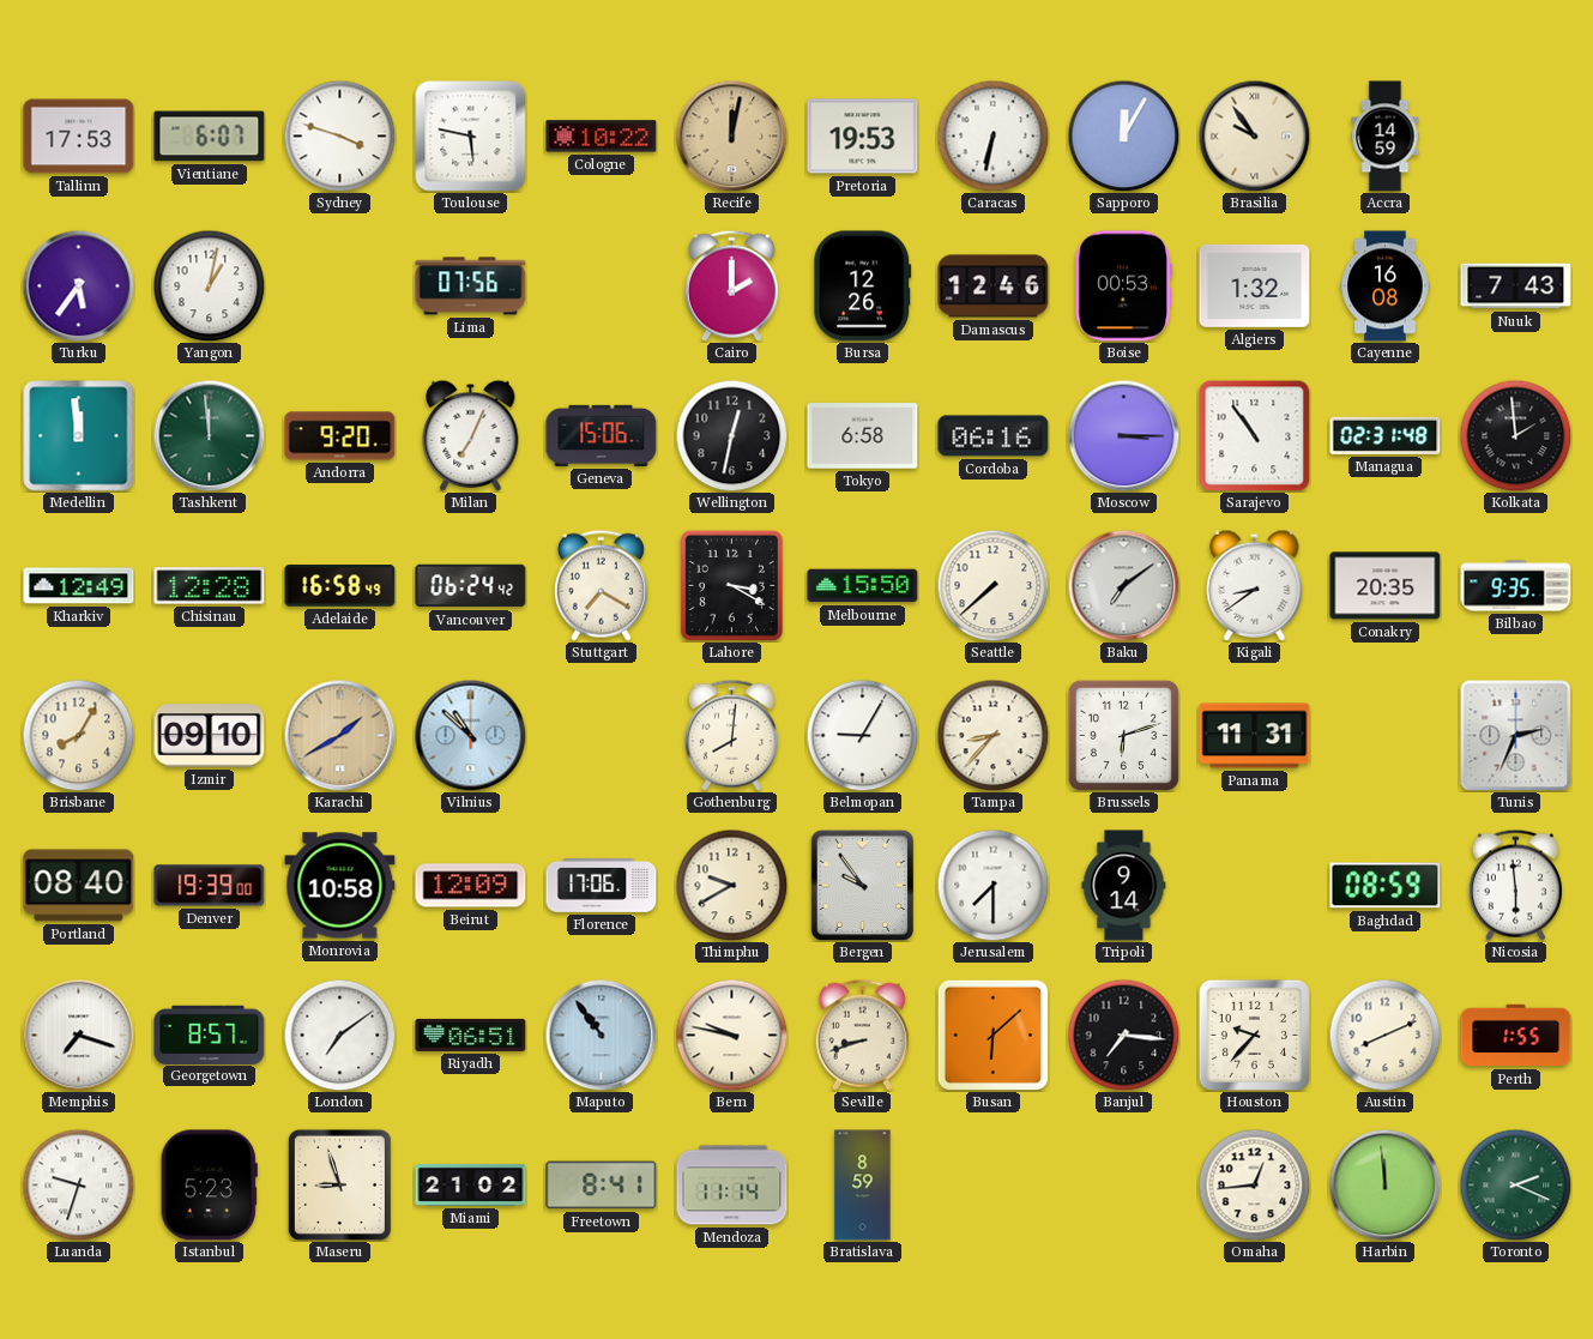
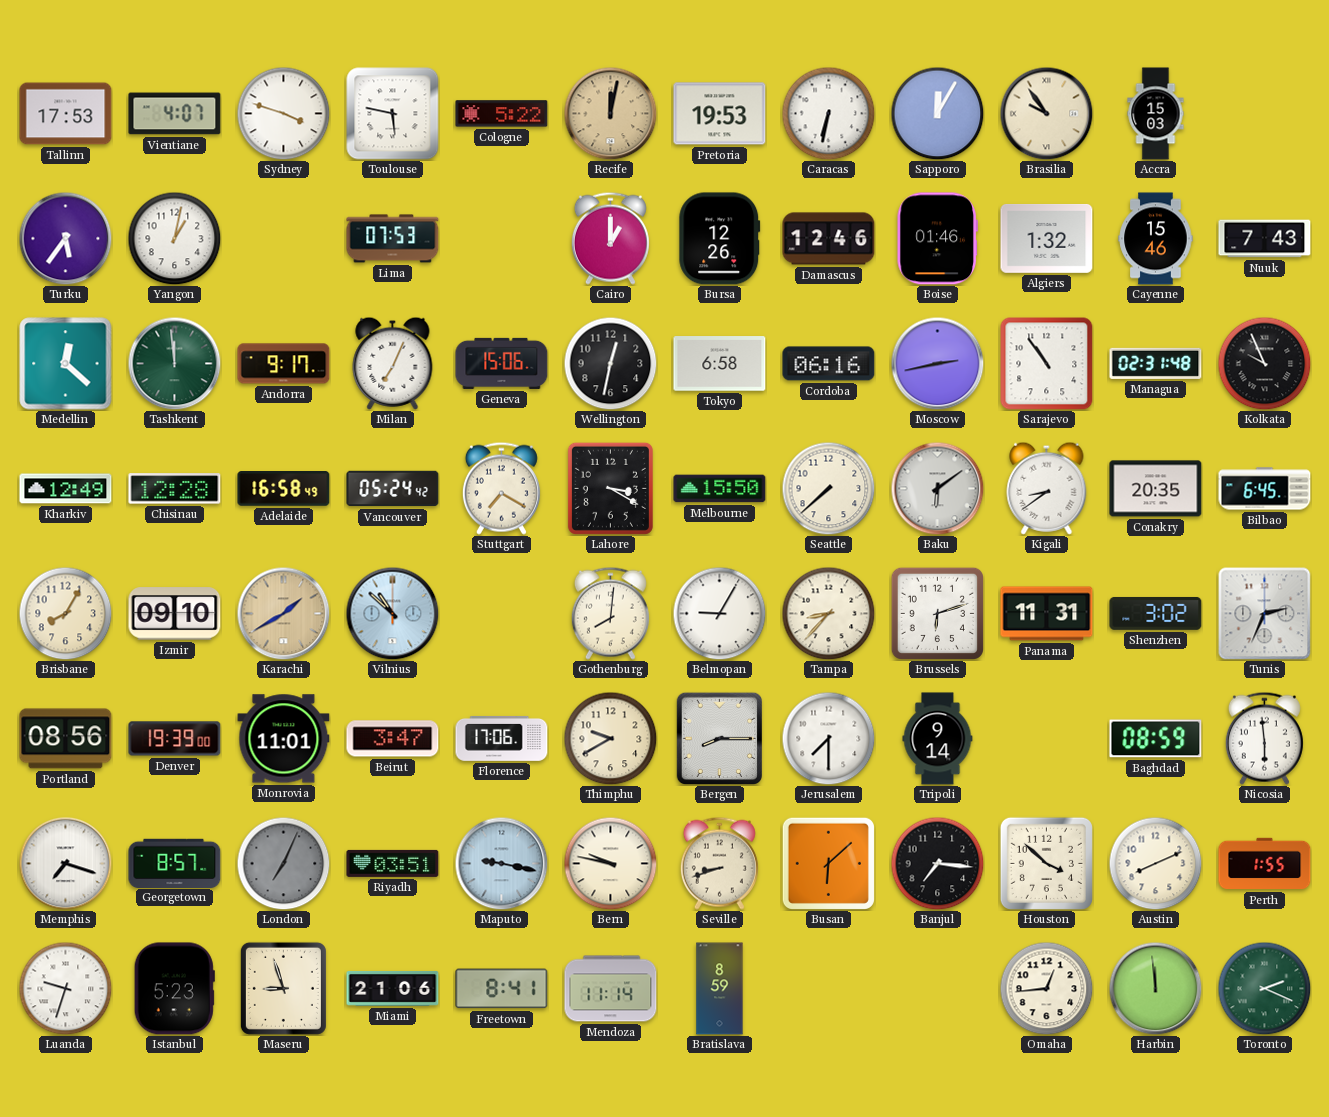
Vientiane: 6:07 -> 4:07
Cologne: 10:22 -> 5:22
Accra: 14:59 -> 15:03
Lima: 07:56 -> 07:53
Cairo: 2:00 -> 1:00
Boise: 00:53 -> 01:46
Cayenne: 16:08 -> 15:46
Medellin: 11:59 -> 12:22
Andorra: 9:20 -> 9:17
Moscow: 3:15 -> 2:43
Kolkata: 1:59 -> 9:56
Vancouver: 06:24 -> 05:24
Baku: 7:09 -> 6:09
Bilbao: 9:35 -> 6:45
Shenzhen: none -> 3:02
Portland: 08:40 -> 08:56
Monrovia: 10:58 -> 11:01
Beirut: 12:09 -> 3:47
Bergen: 9:54 -> 8:15
London: 7:09 -> 7:04
London dial: white -> grey
Riyadh: 06:51 -> 03:51
Maputo: 10:54 -> 9:17
Houston: 9:37 -> 3:52
Miami: 21:02 -> 21:06
